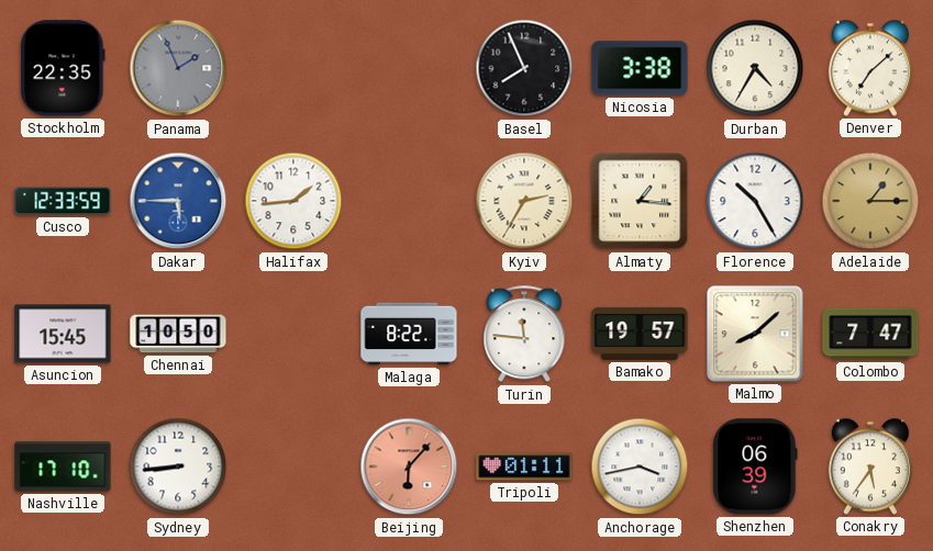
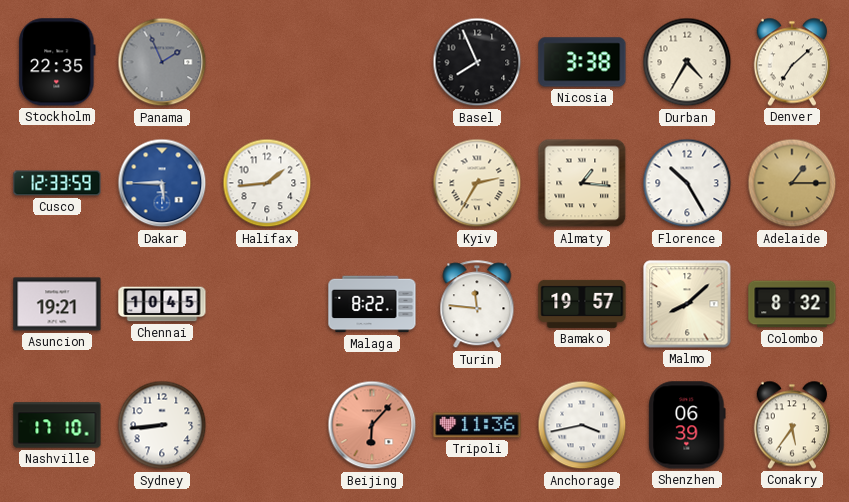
Asuncion: 15:45 -> 19:21
Chennai: 10:50 -> 10:45
Colombo: 7:47 -> 8:32
Tripoli: 01:11 -> 11:36
